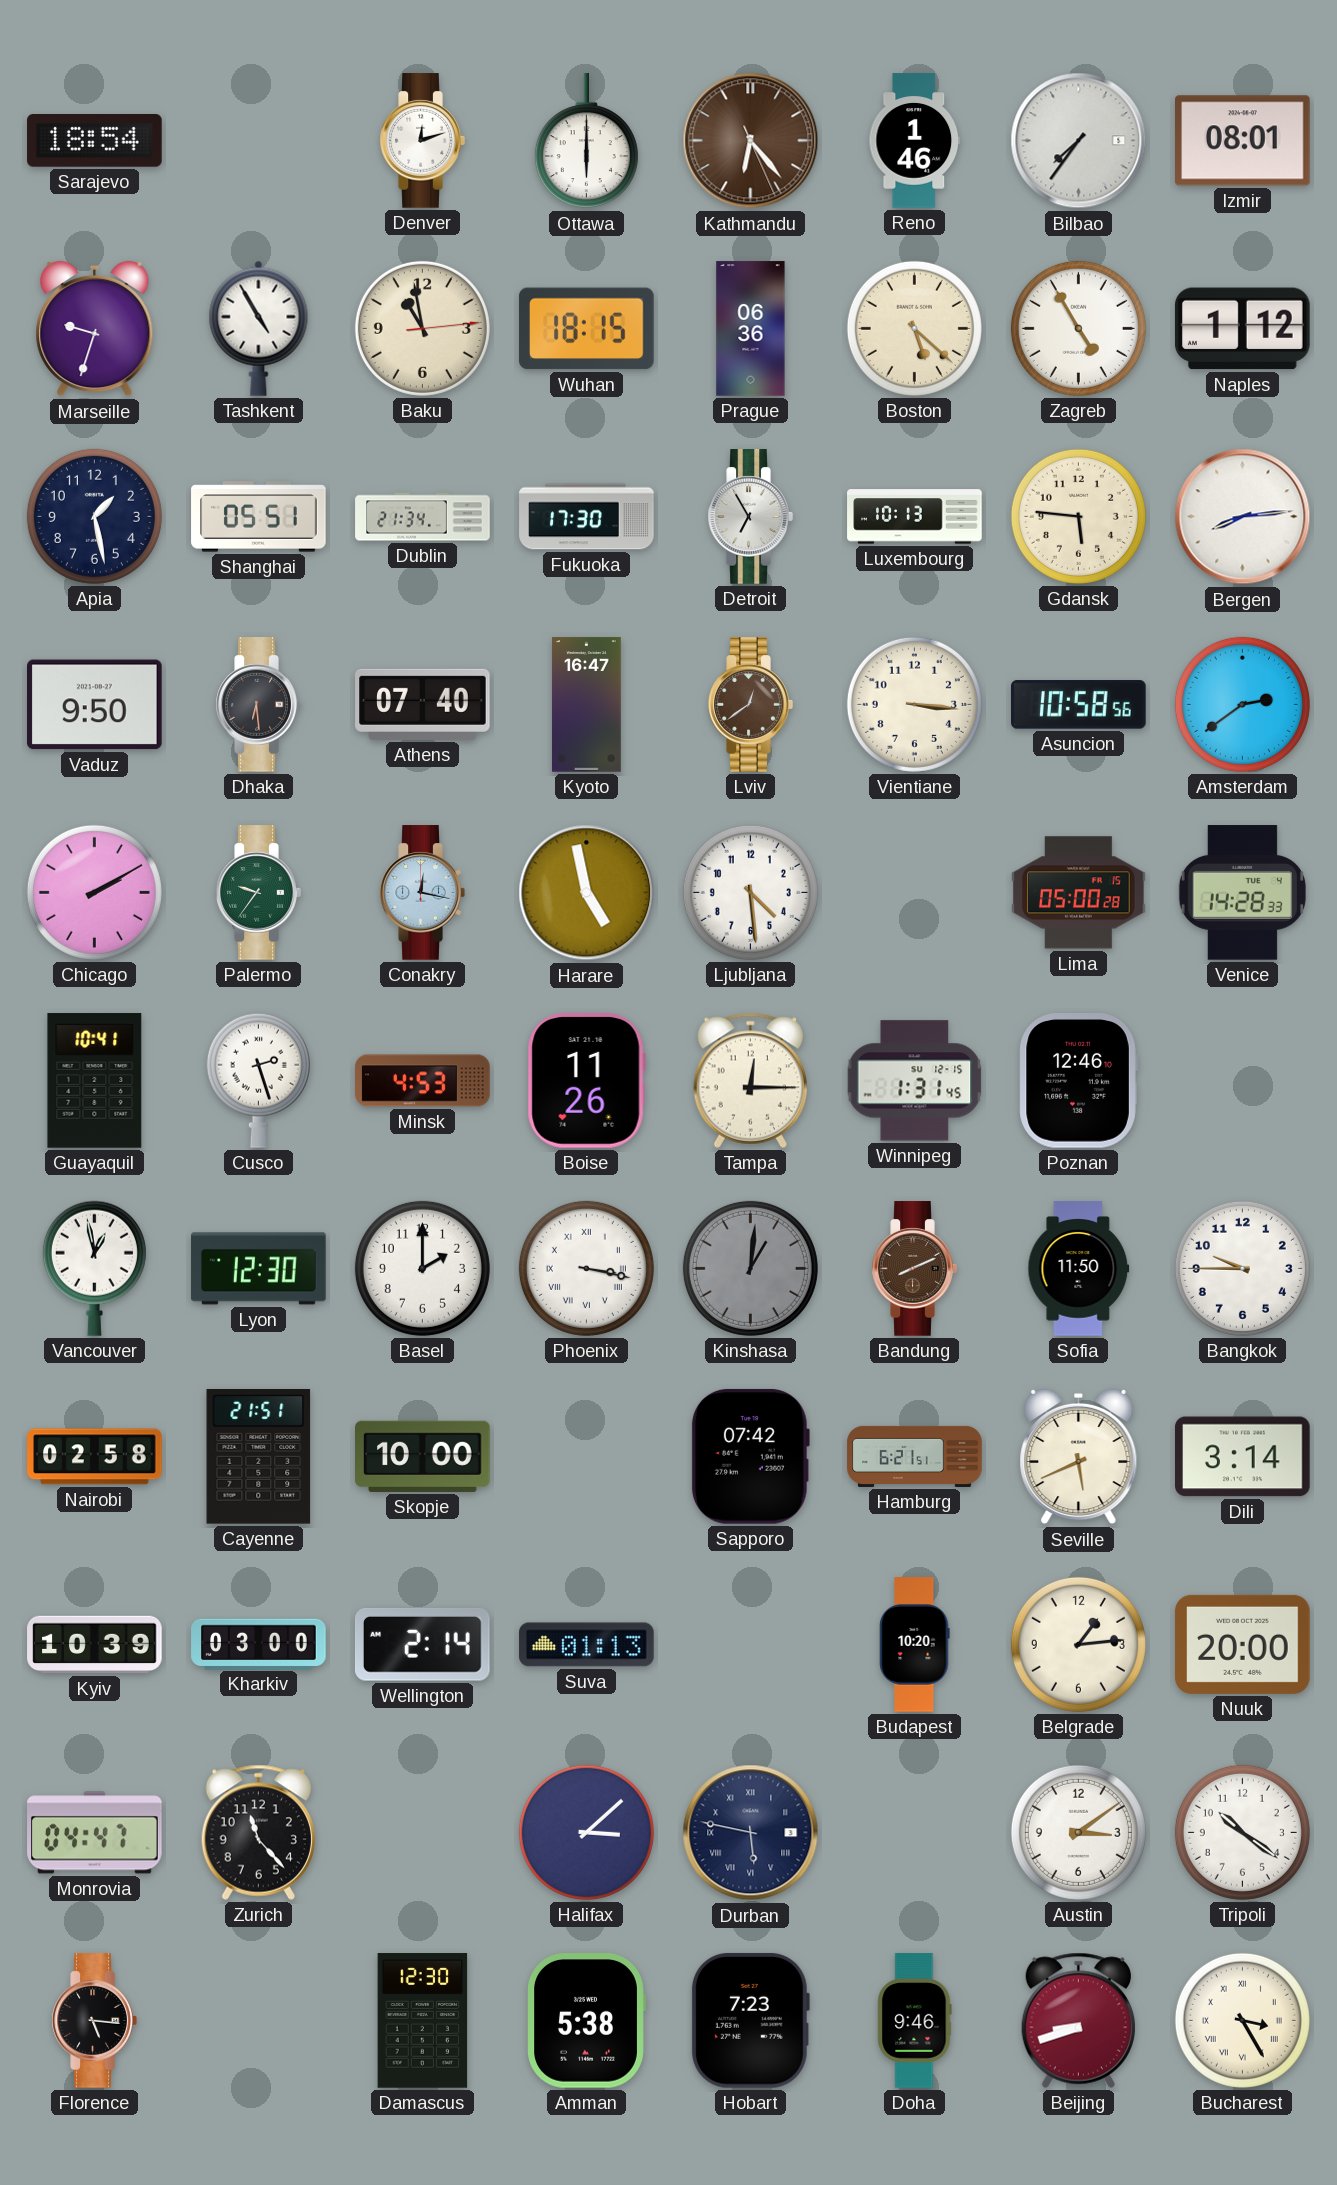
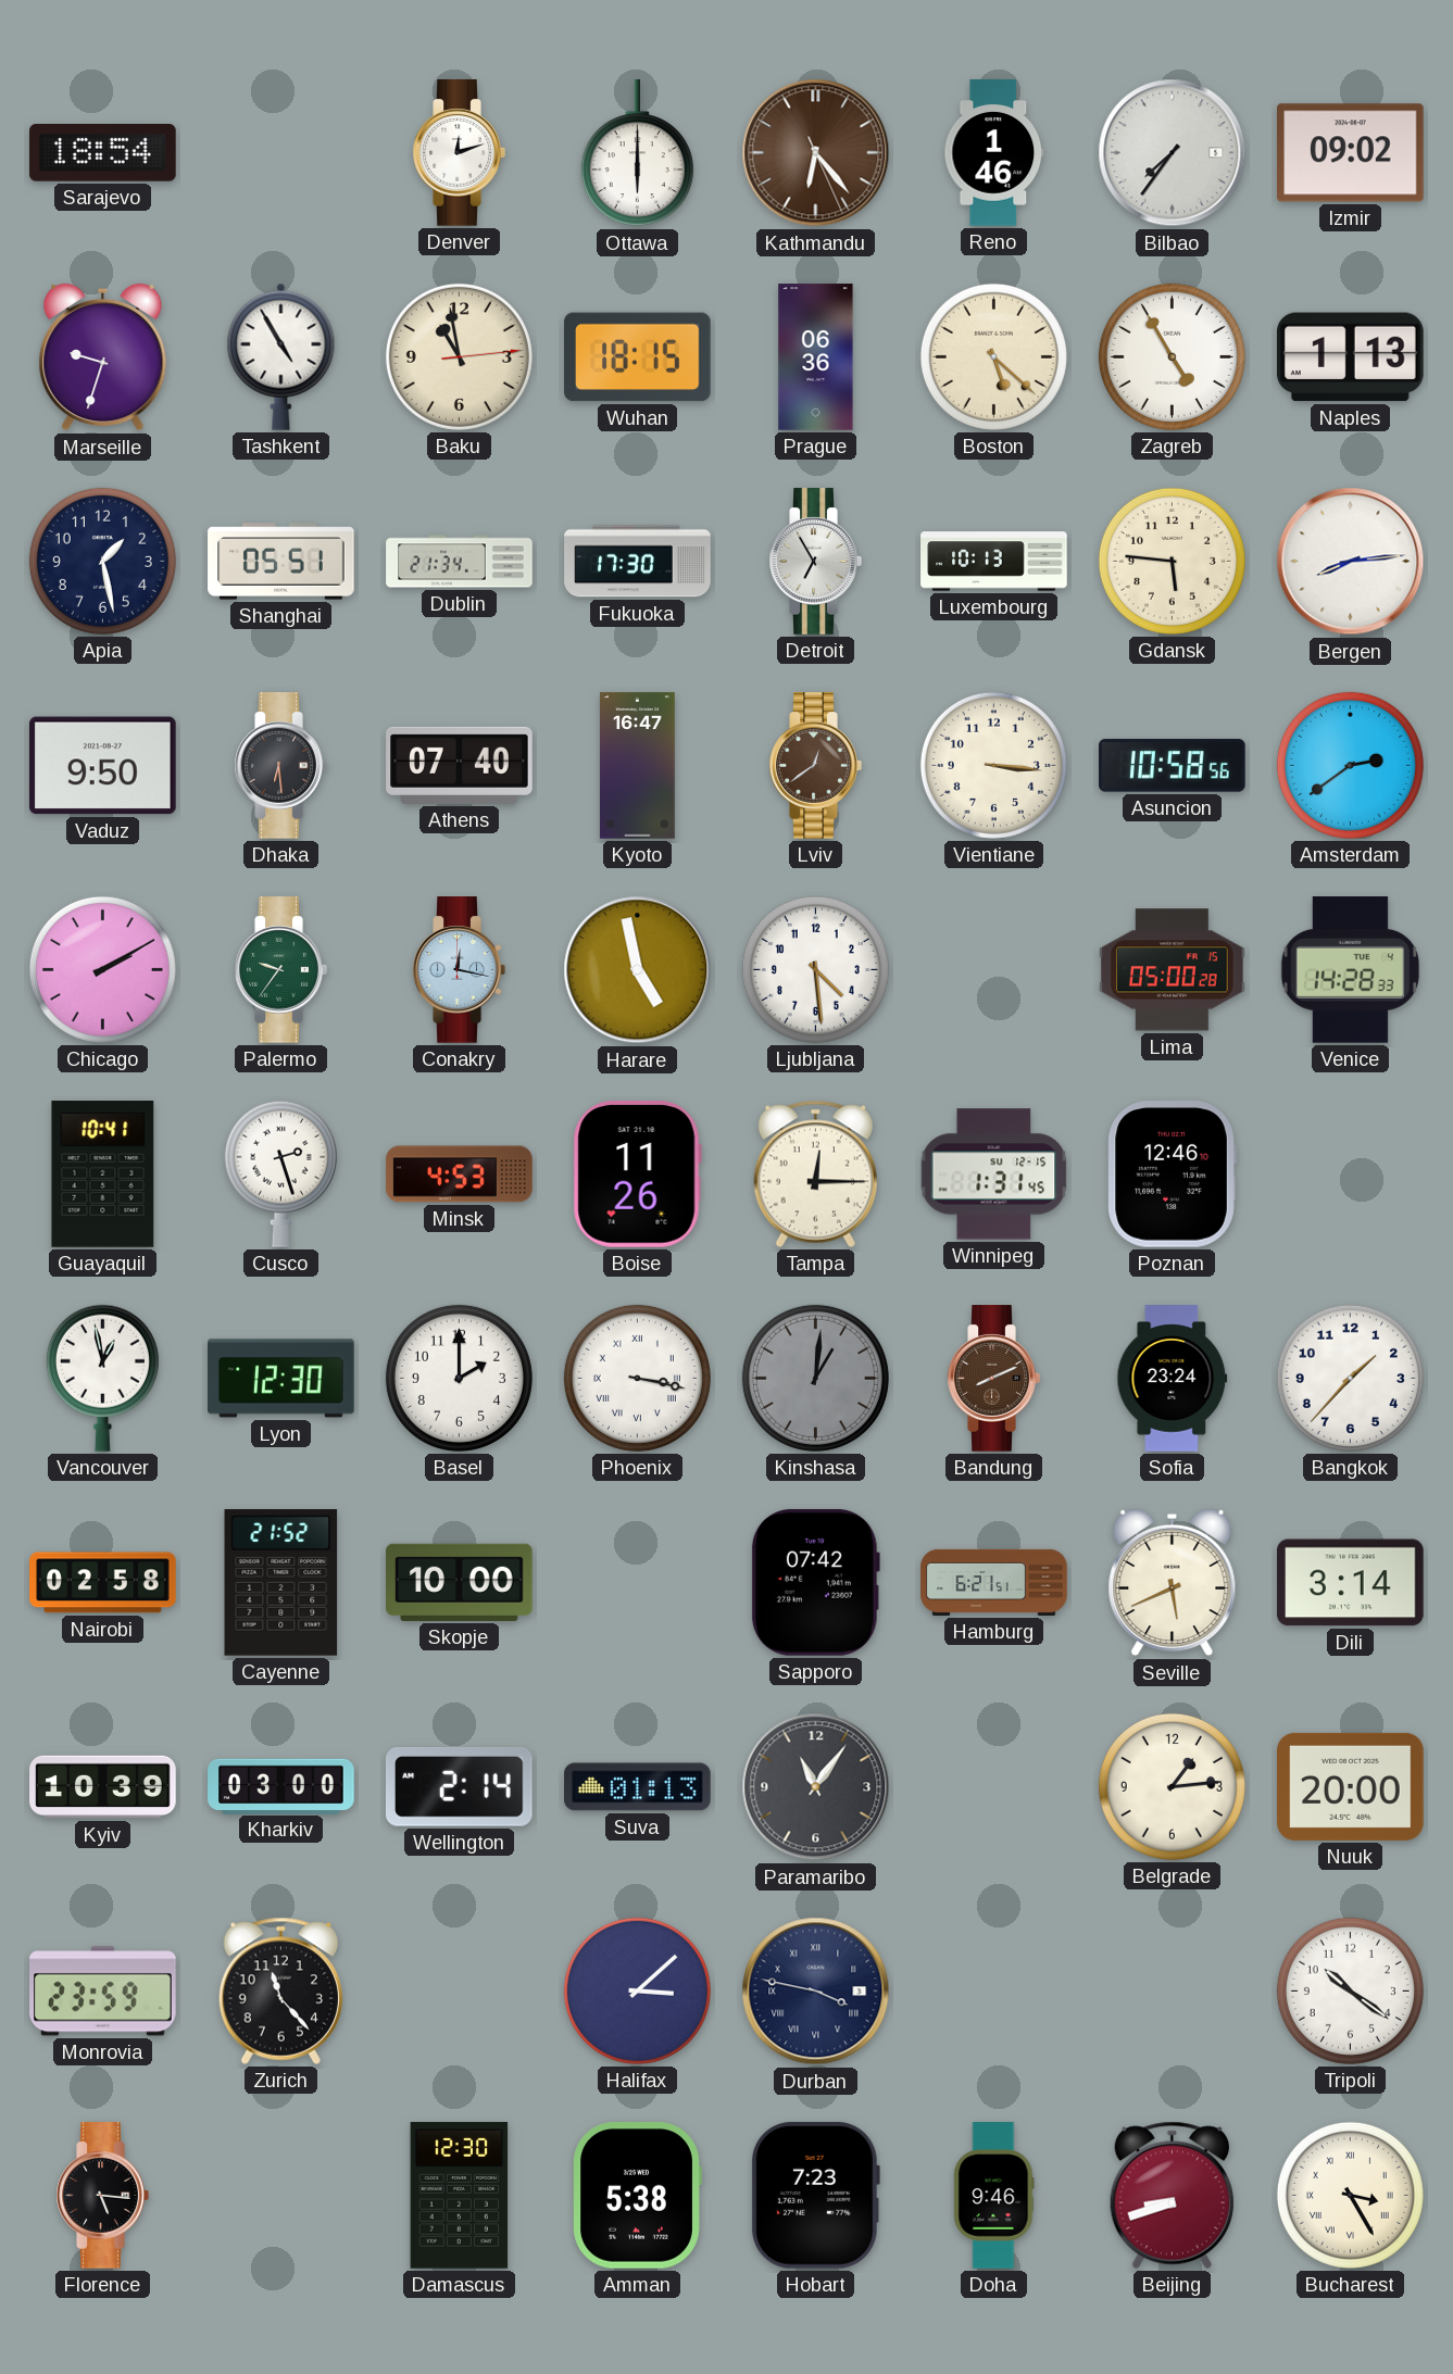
Izmir: 08:01 -> 09:02
Naples: 1:12 -> 1:13
Sofia: 11:50 -> 23:24
Bangkok: 9:45 -> 1:37
Cayenne: 21:51 -> 21:52
Paramaribo: none -> 11:06
Budapest: 10:20 -> none
Monrovia: 04:47 -> 23:59
Durban: 5:47 -> 3:47
Austin: 3:09 -> none
